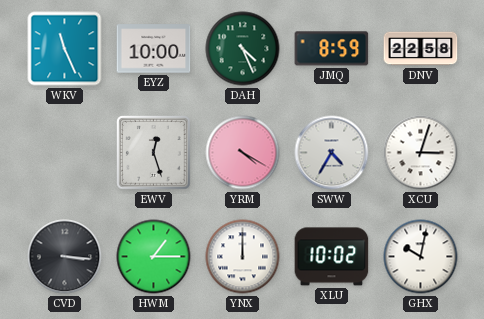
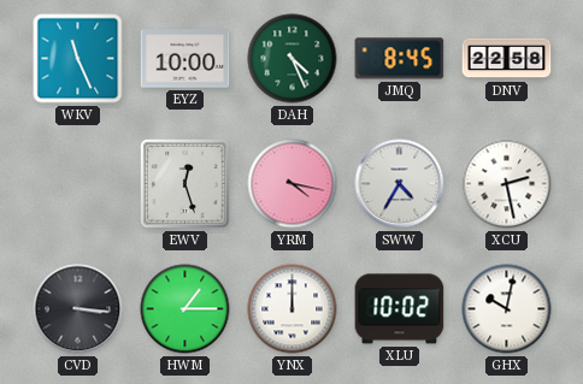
JMQ: 8:59 -> 8:45
YRM: 4:20 -> 4:17
XCU: 3:03 -> 2:28
